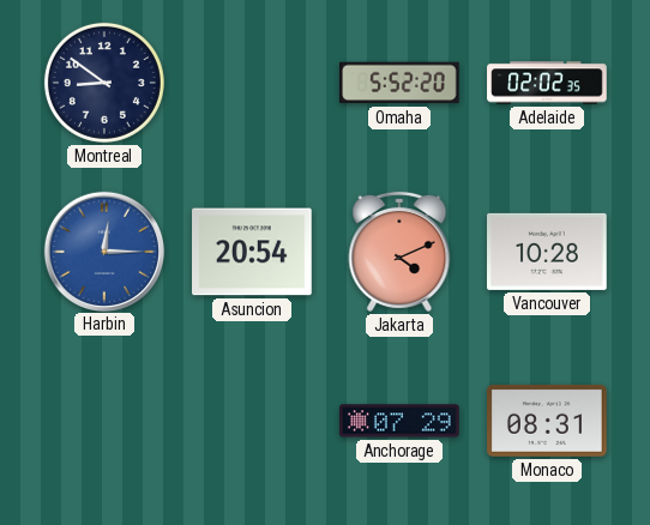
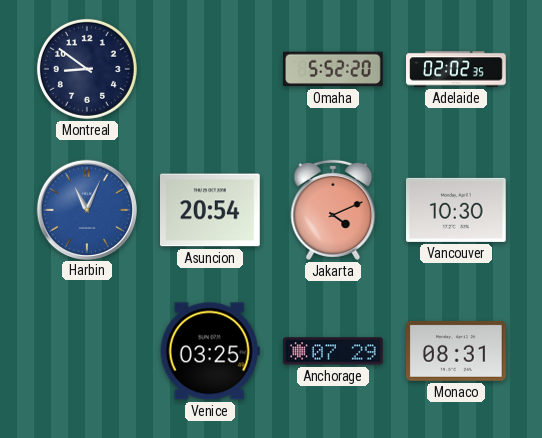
Harbin: 12:15 -> 11:04
Vancouver: 10:28 -> 10:30
Venice: none -> 03:25
